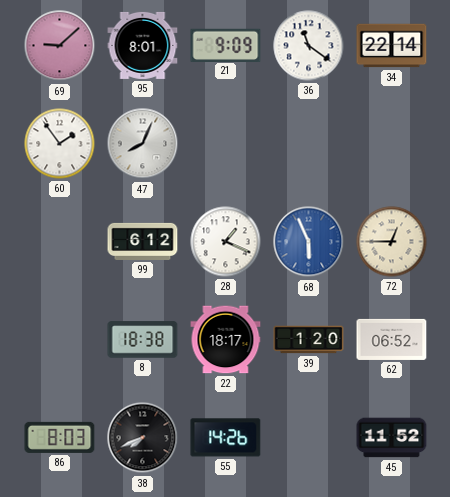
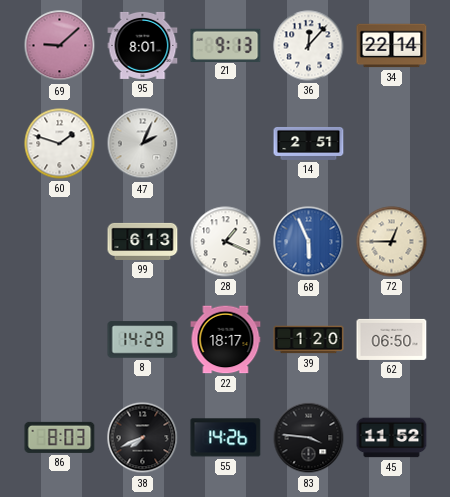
21: 9:09 -> 9:13
36: 11:21 -> 12:07
60: 1:54 -> 1:48
47: 8:04 -> 2:04
14: none -> 2:51
99: 6:12 -> 6:13
8: 18:38 -> 14:29
62: 06:52 -> 06:50
83: none -> 3:46
